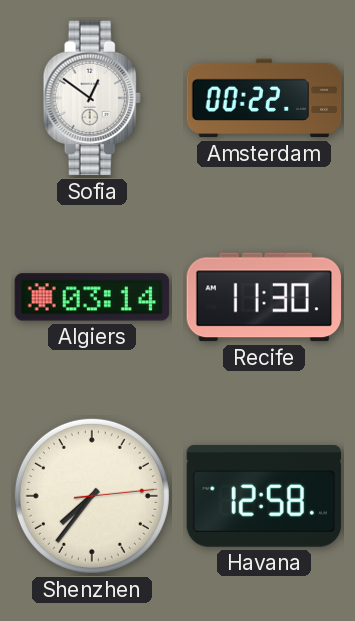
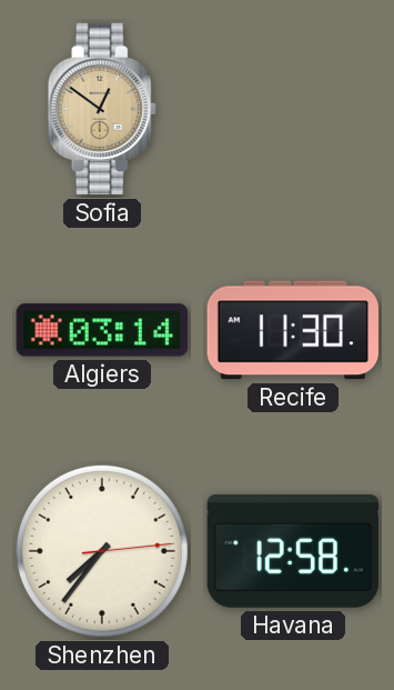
Sofia dial: white -> champagne
Amsterdam: 00:22 -> none
